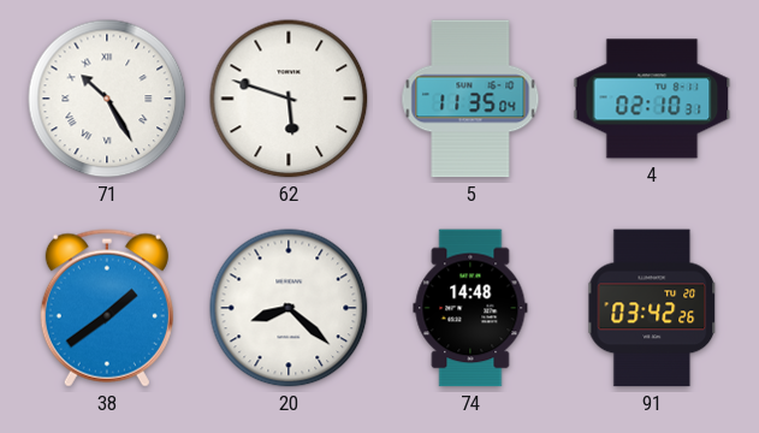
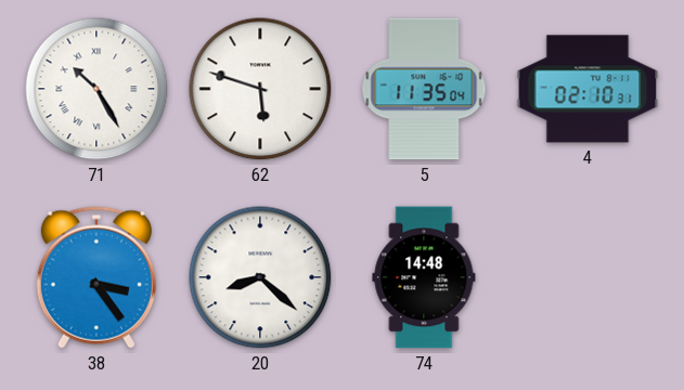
38: 1:39 -> 3:24
91: 03:42 -> none
